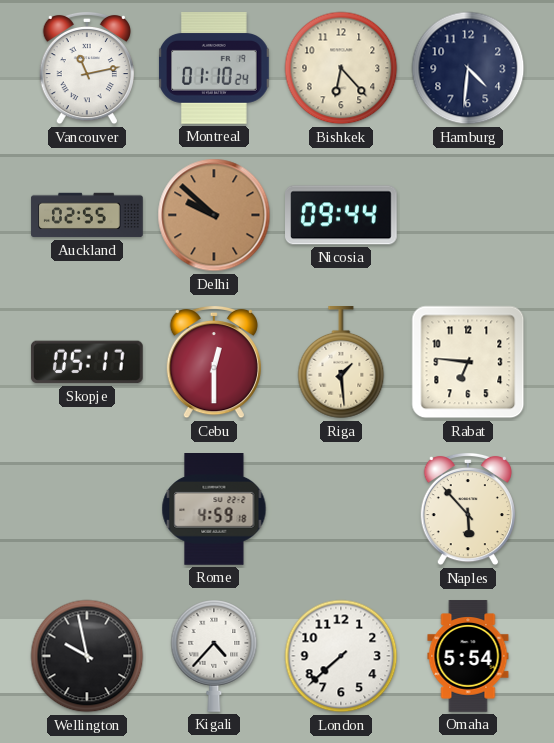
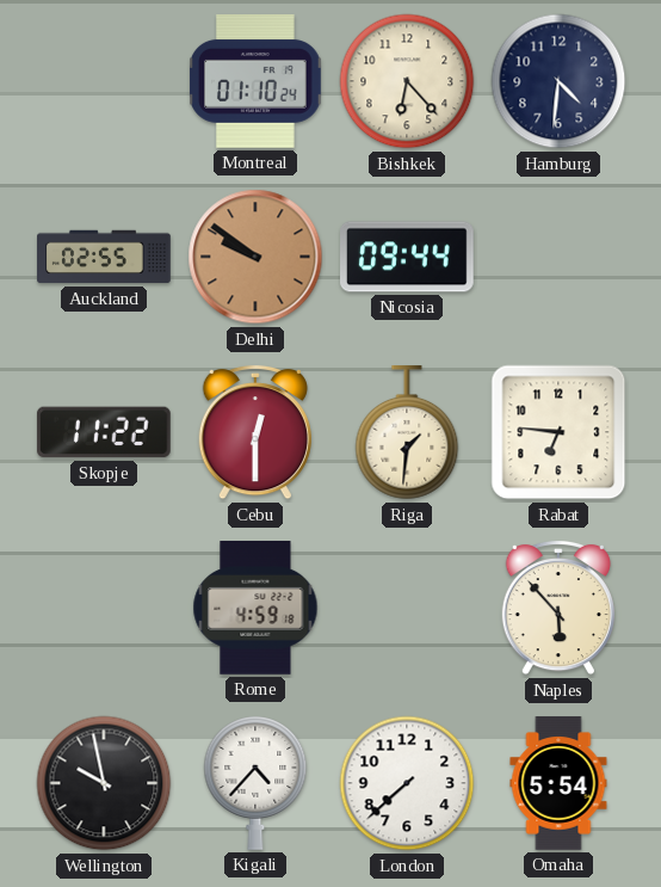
Vancouver: 11:13 -> none
Delhi: 9:52 -> 9:51
Skopje: 05:17 -> 11:22
Riga: 1:29 -> 1:31
